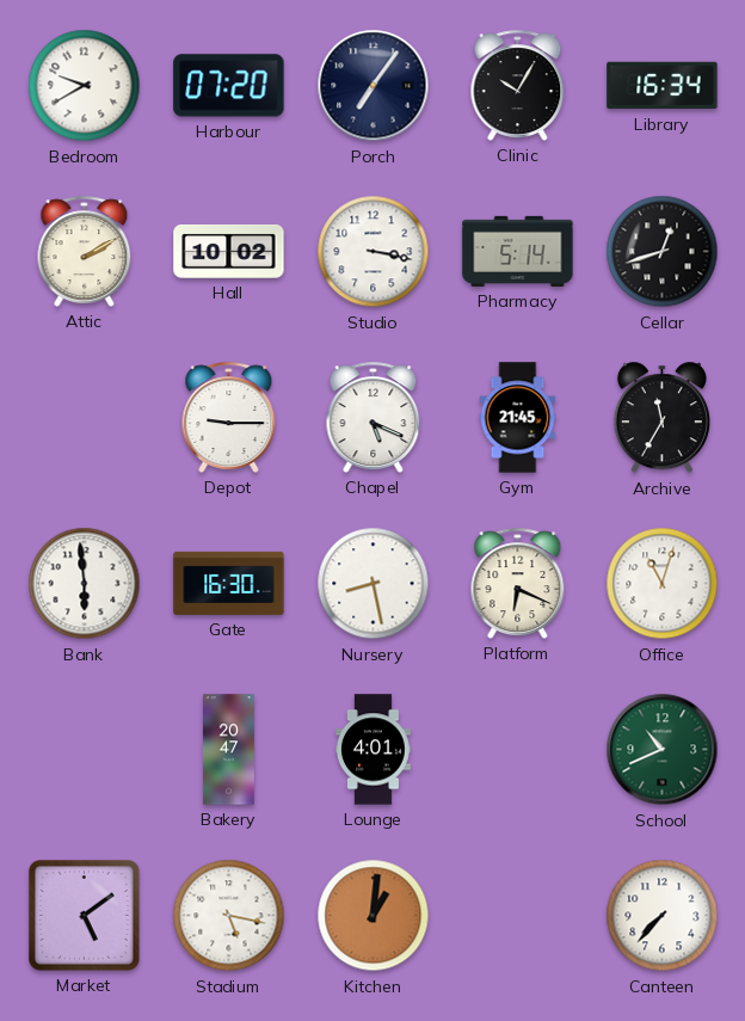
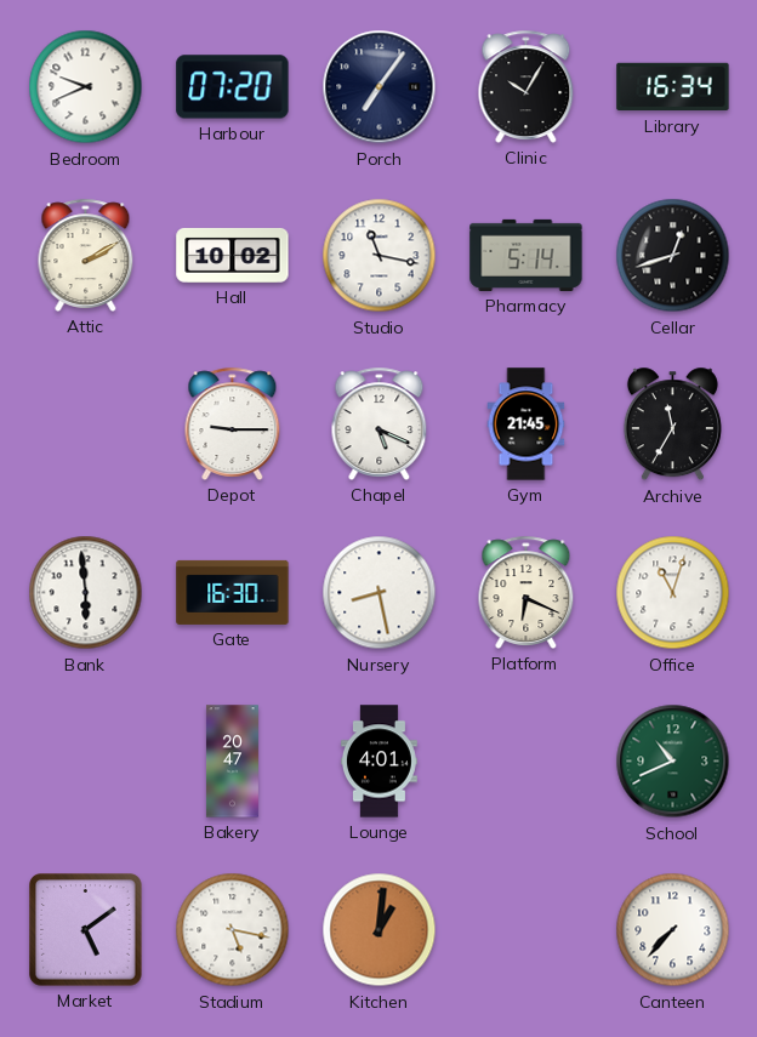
Bedroom: 9:40 -> 9:41
Studio: 3:17 -> 11:17
